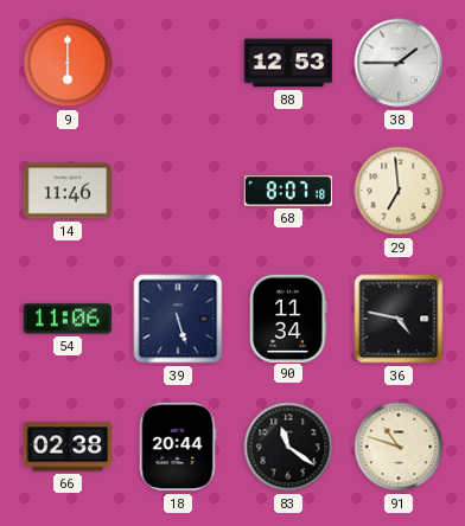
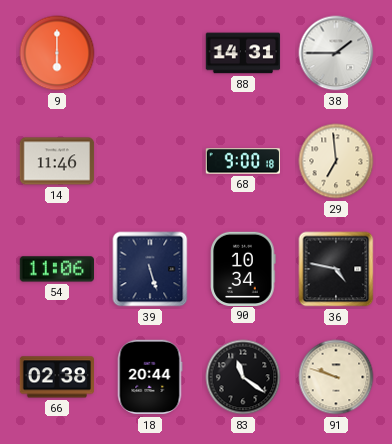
88: 12:53 -> 14:31
68: 8:07 -> 9:00
90: 11:34 -> 10:34
91: 10:48 -> 9:48
